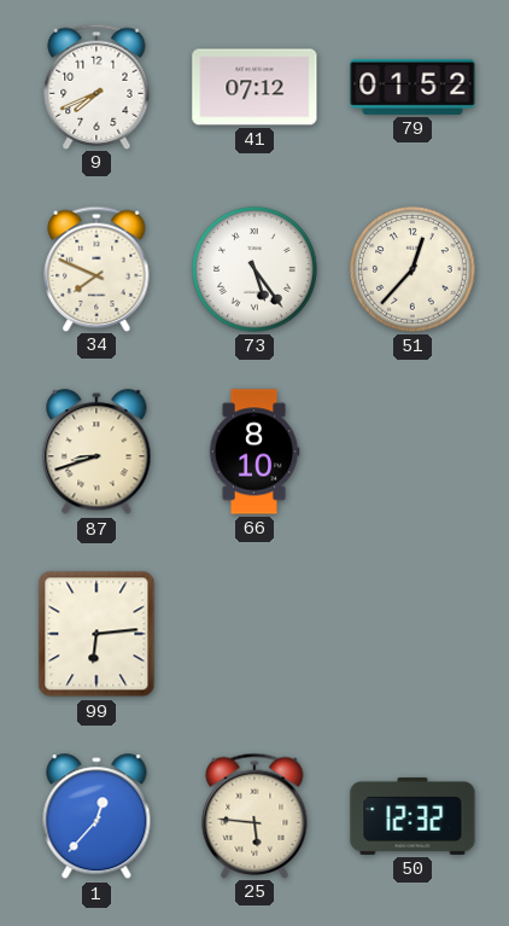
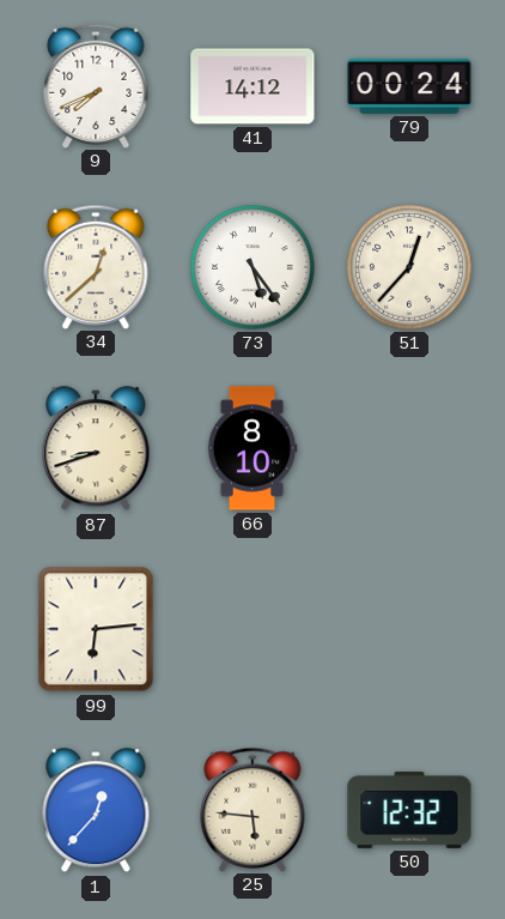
41: 07:12 -> 14:12
79: 01:52 -> 00:24
34: 7:49 -> 12:38
